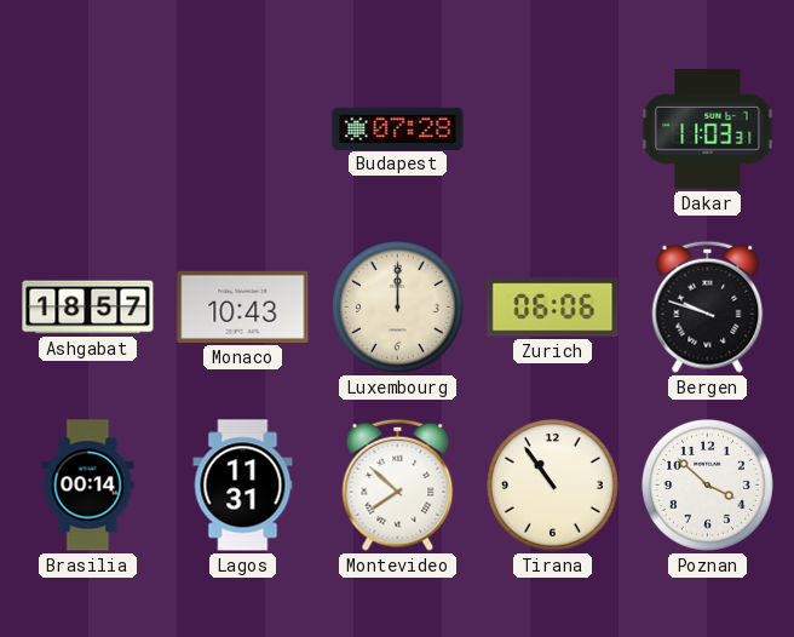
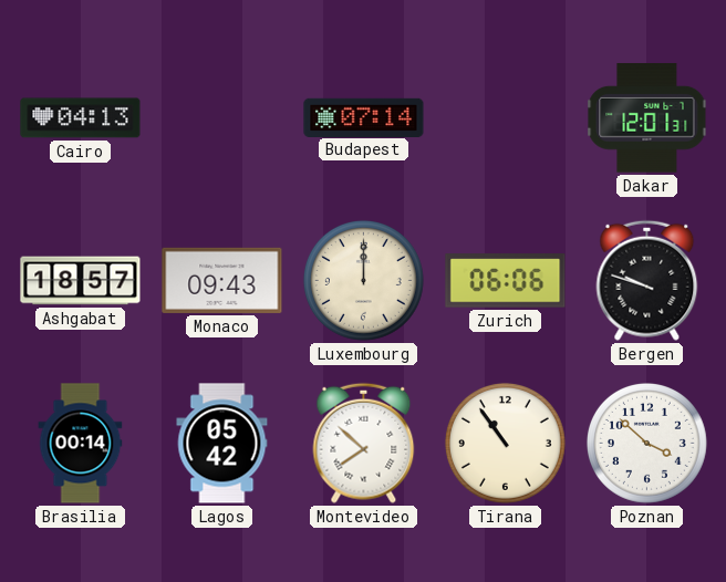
Cairo: none -> 04:13
Budapest: 07:28 -> 07:14
Dakar: 11:03 -> 12:01
Monaco: 10:43 -> 09:43
Lagos: 11:31 -> 05:42
